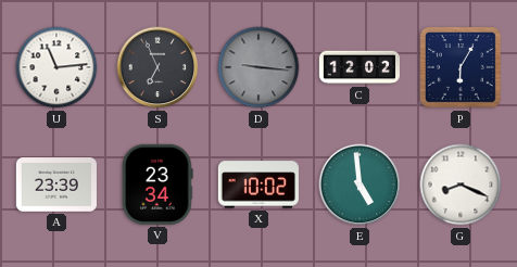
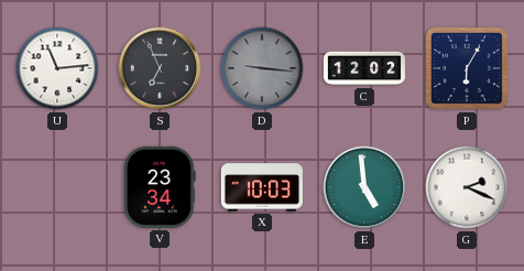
A: 23:39 -> none
X: 10:02 -> 10:03
G: 8:19 -> 2:19
